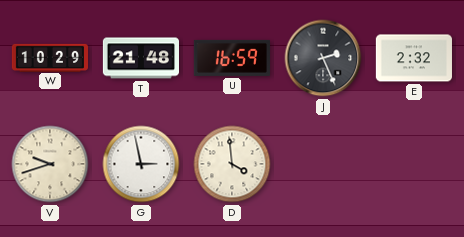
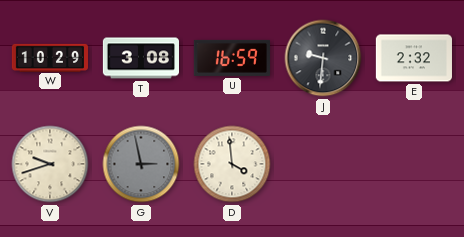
T: 21:48 -> 3:08
J: 2:26 -> 9:31
G dial: white -> grey
